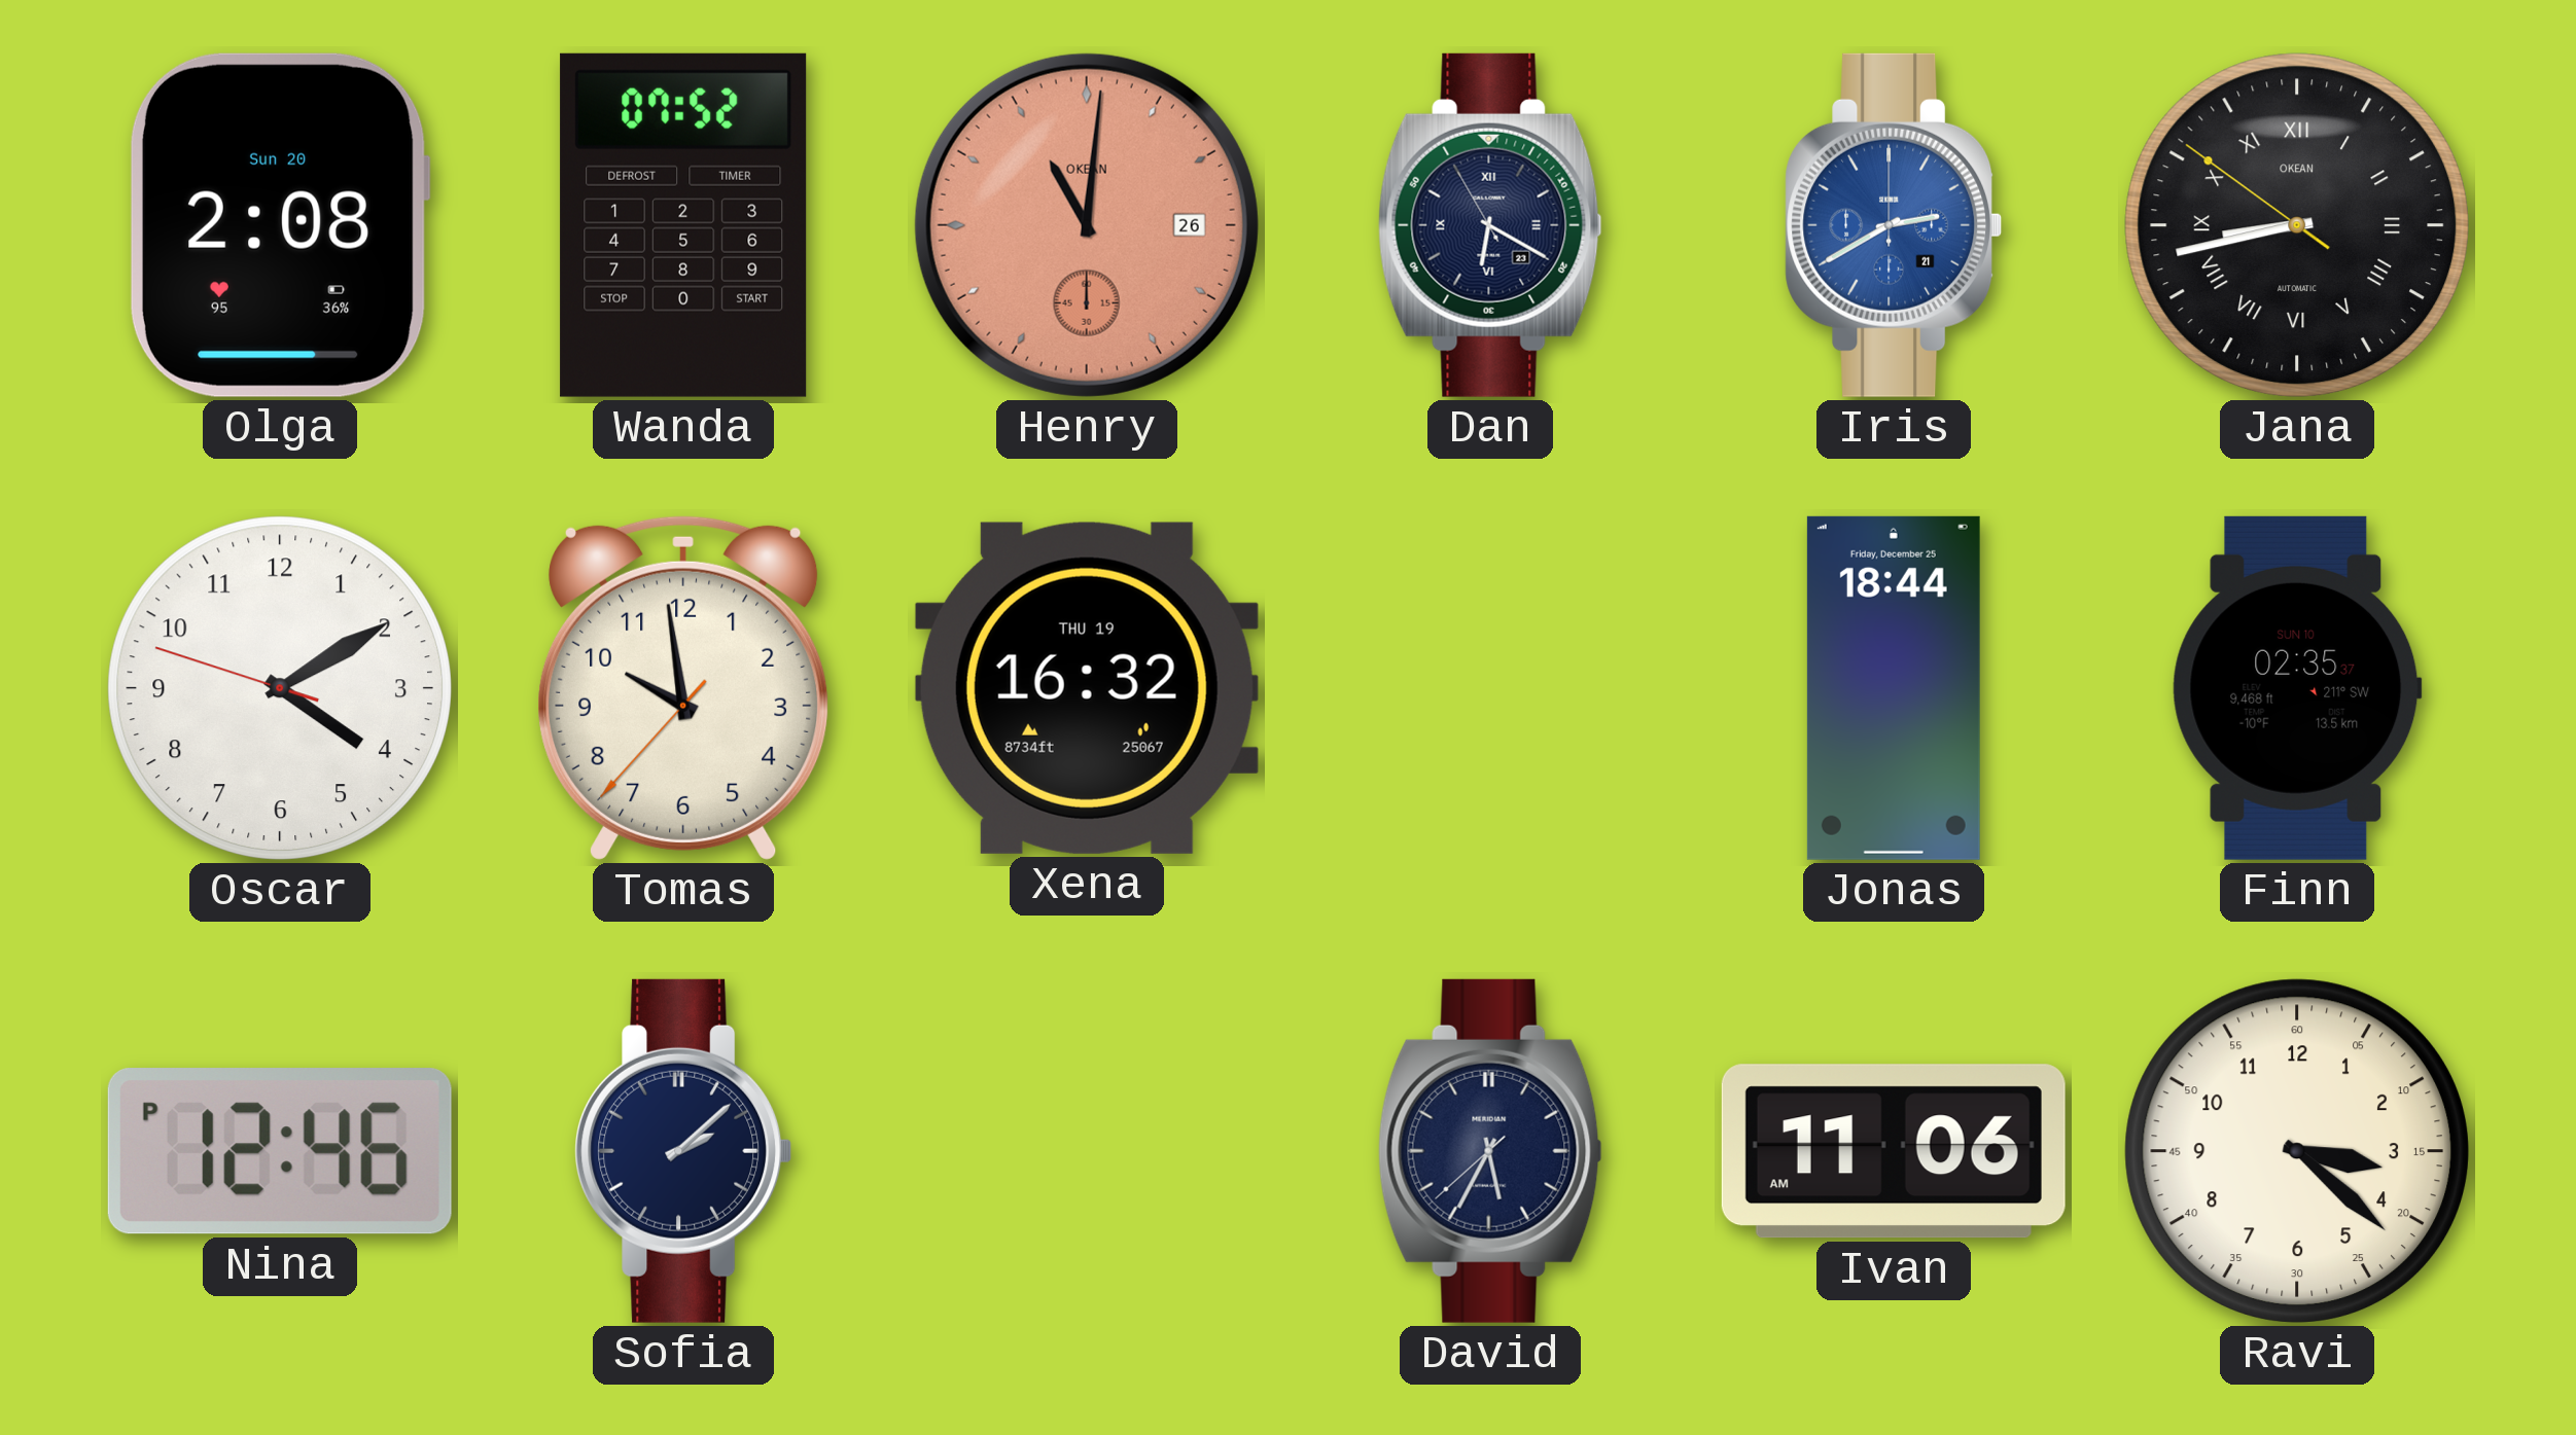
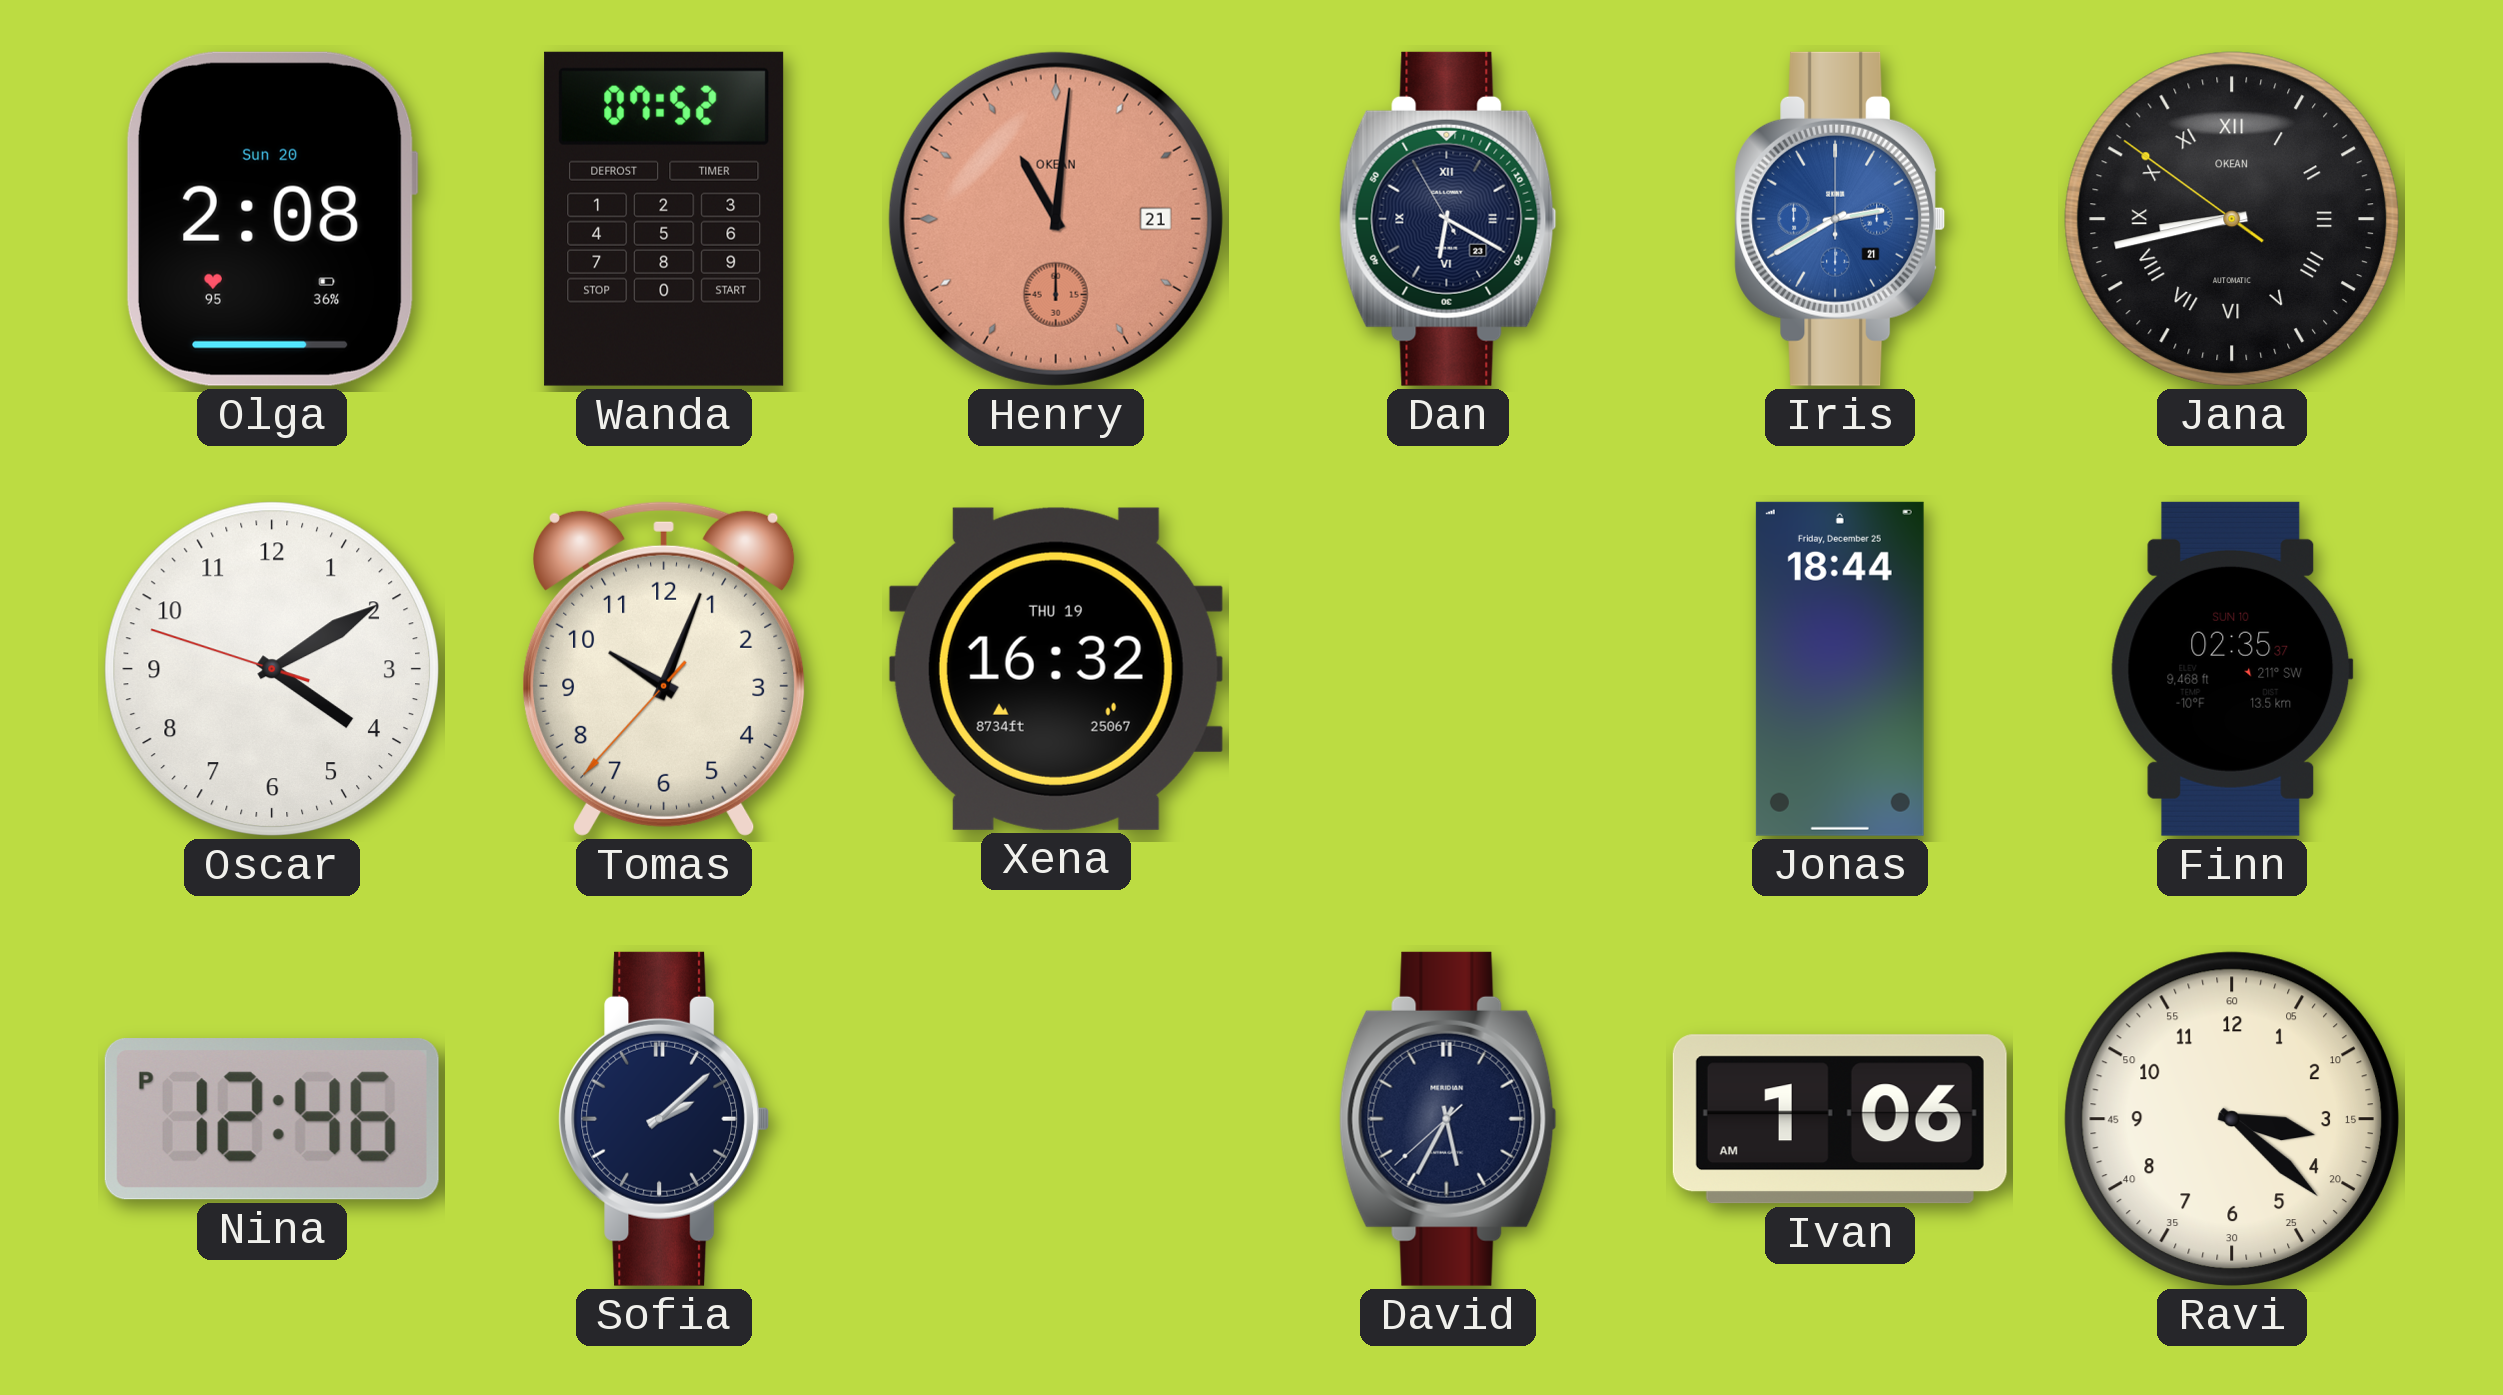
Henry date: 26 -> 21
Tomas: 9:58 -> 10:03
Ivan: 11:06 -> 1:06
